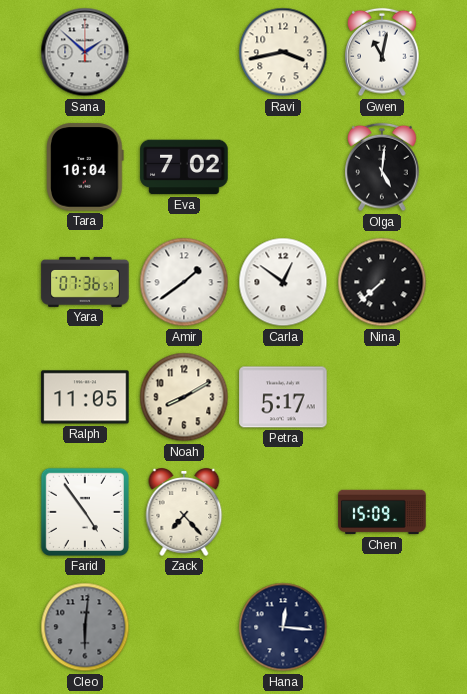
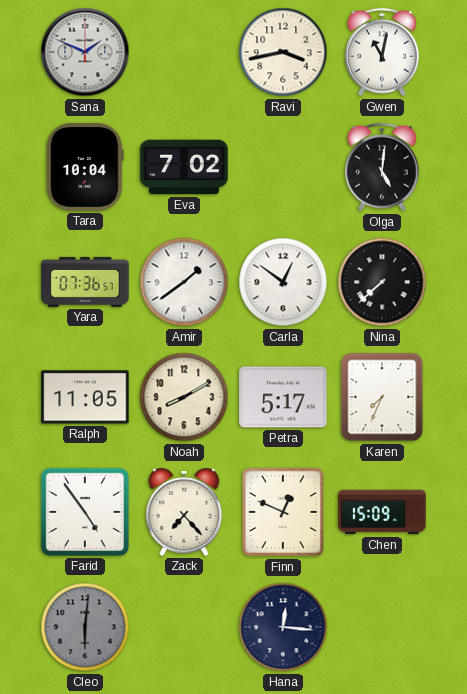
Sana: 1:52 -> 1:49
Karen: none -> 7:34
Finn: none -> 12:49
